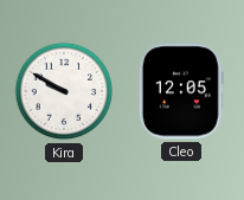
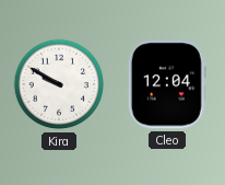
Cleo: 12:05 -> 12:04
